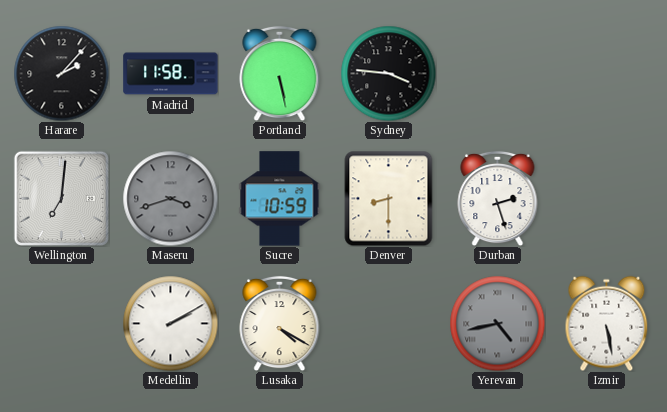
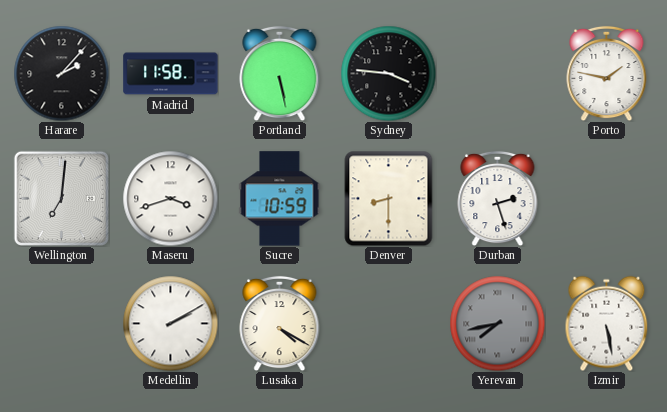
Porto: none -> 1:47
Maseru dial: grey -> white
Yerevan: 4:43 -> 7:43
